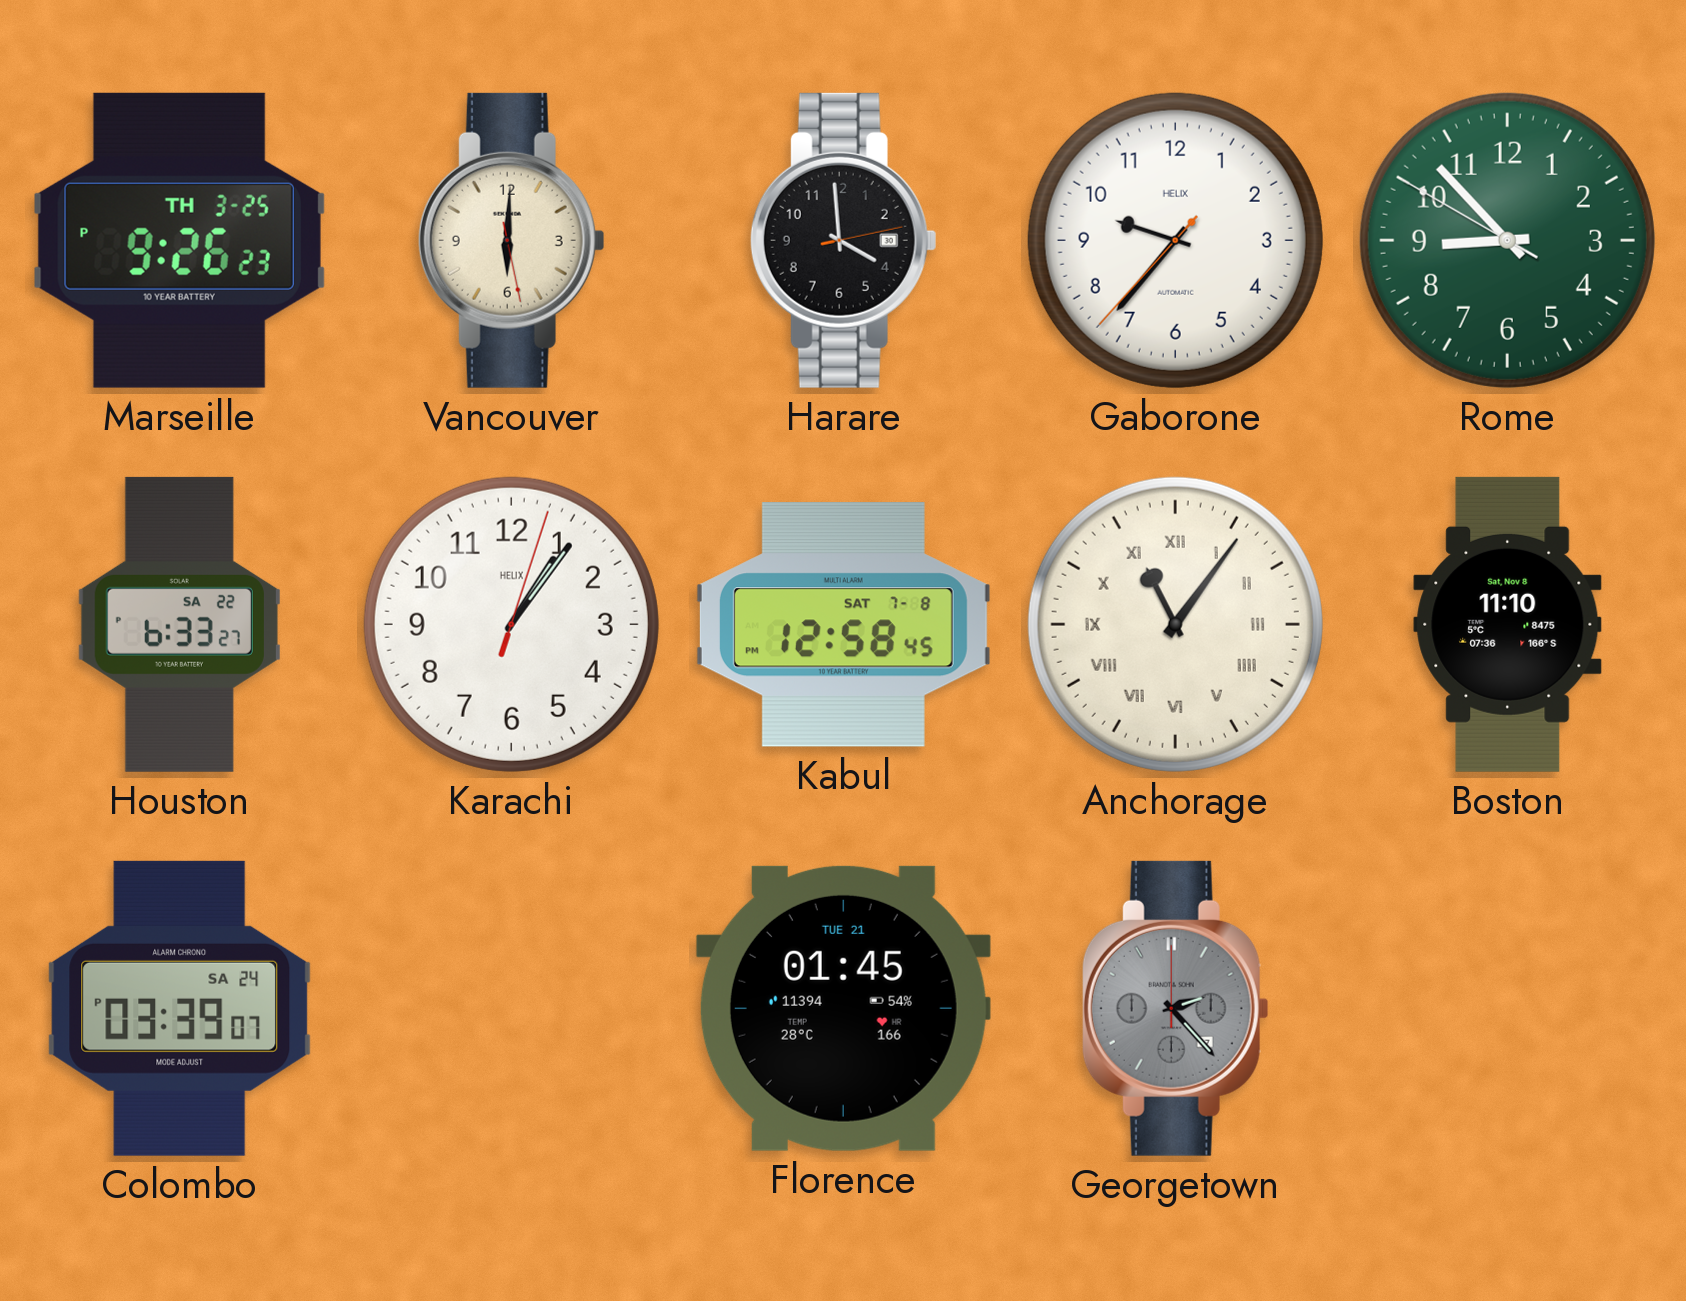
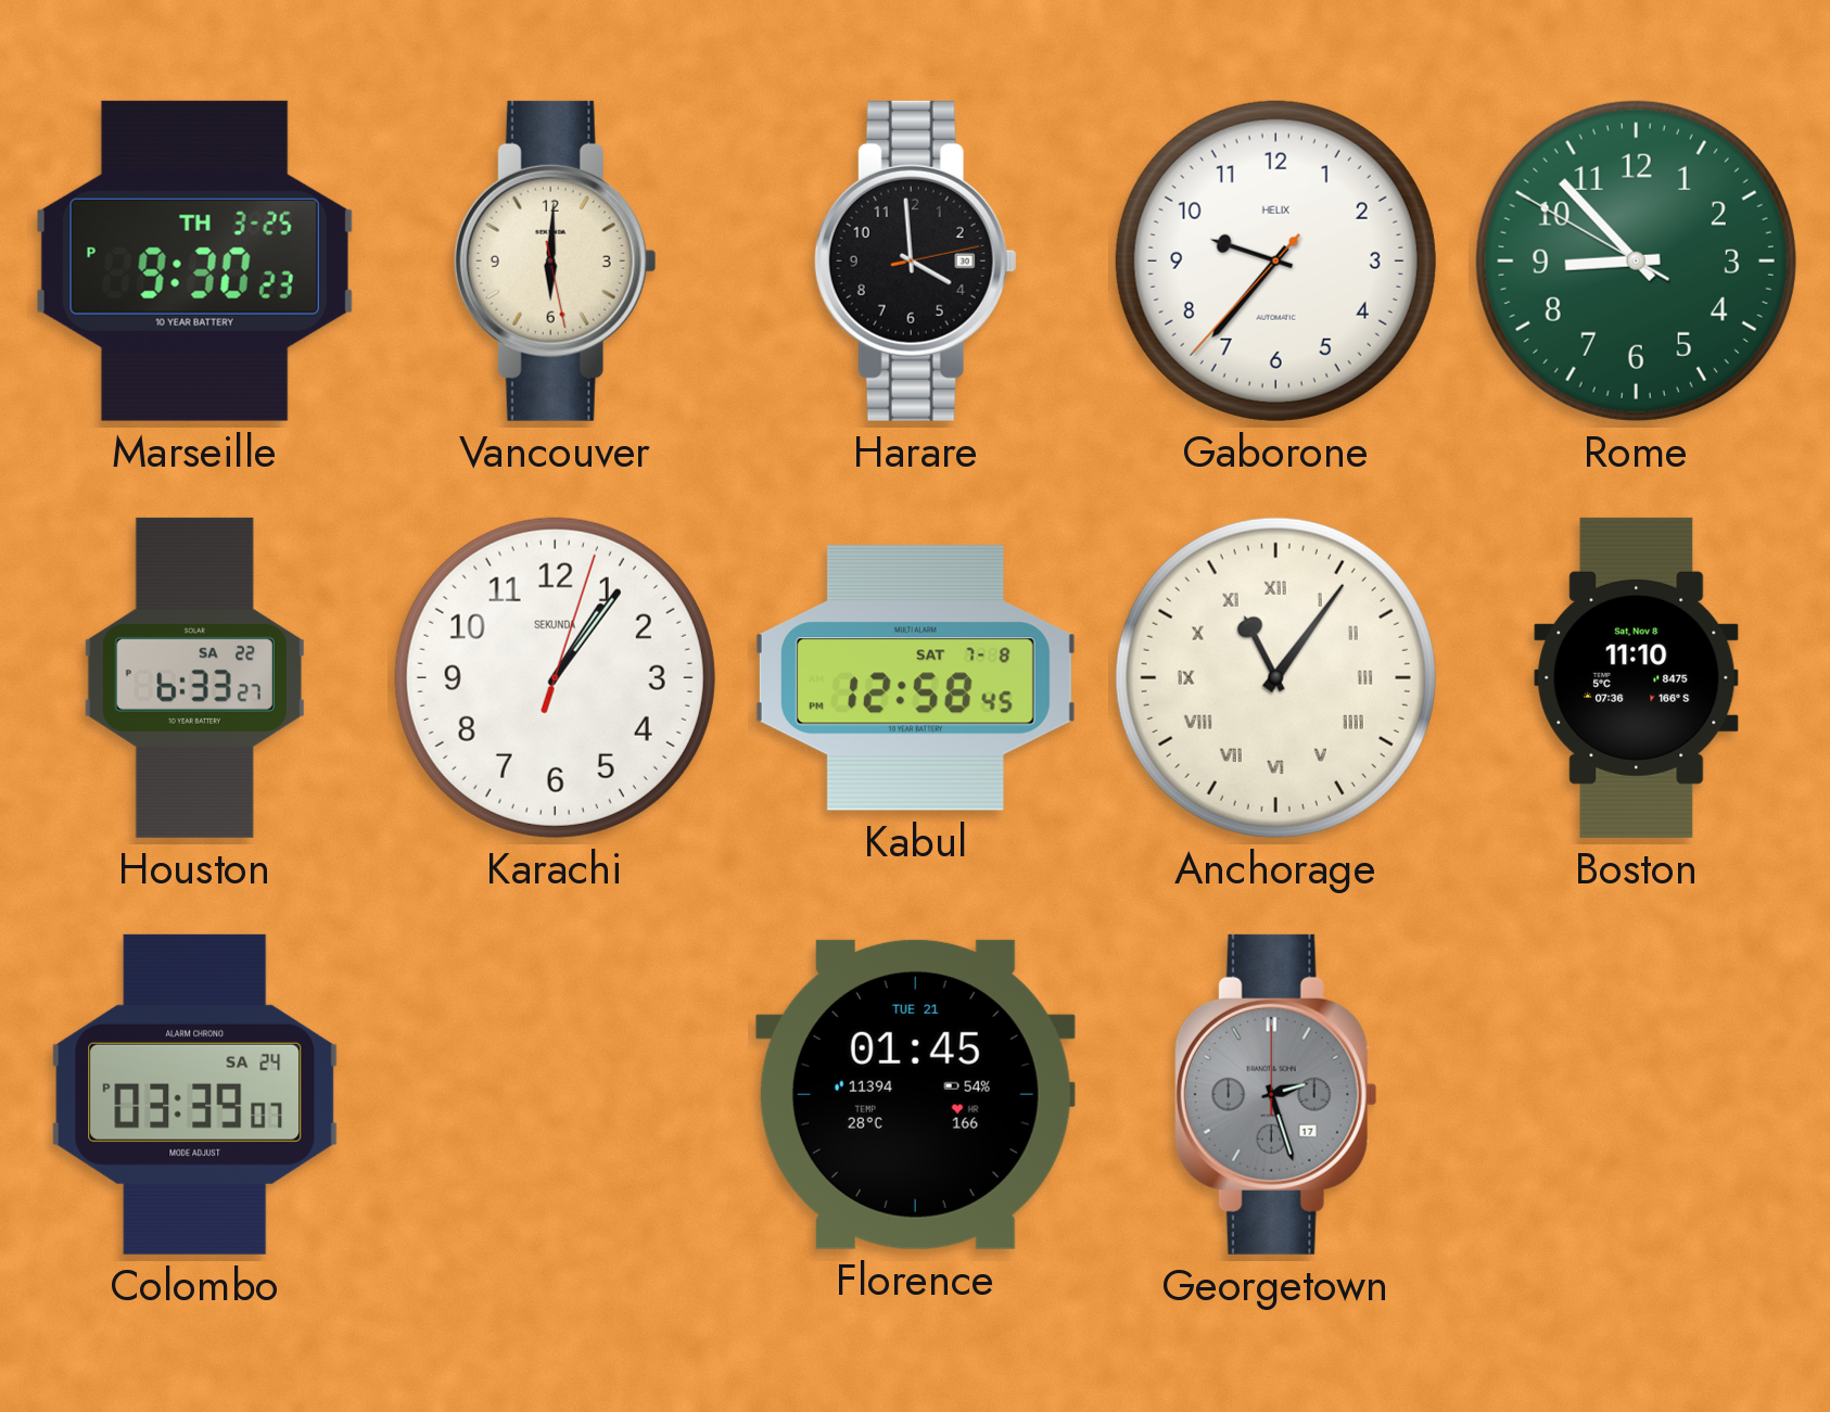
Marseille: 9:26 -> 9:30
Karachi brand: HELIX -> SEKUNDA
Georgetown: 2:23 -> 2:27
